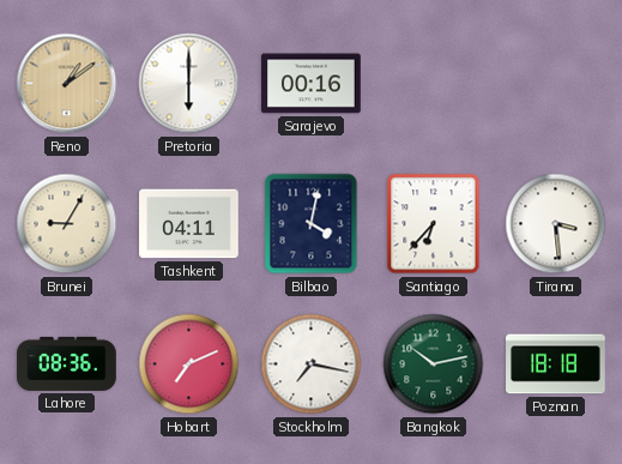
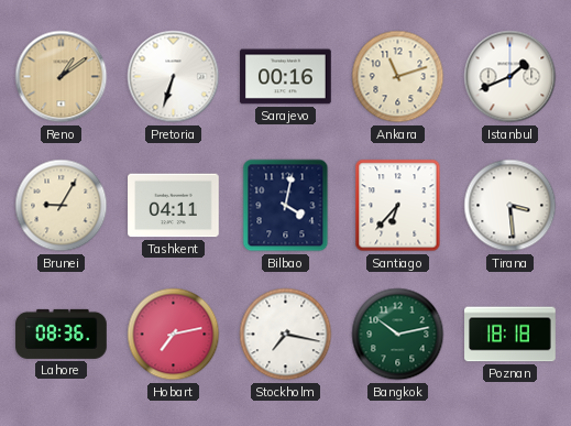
Pretoria: 6:00 -> 6:33
Ankara: none -> 11:12
Istanbul: none -> 1:41
Hobart: 7:11 -> 7:13
